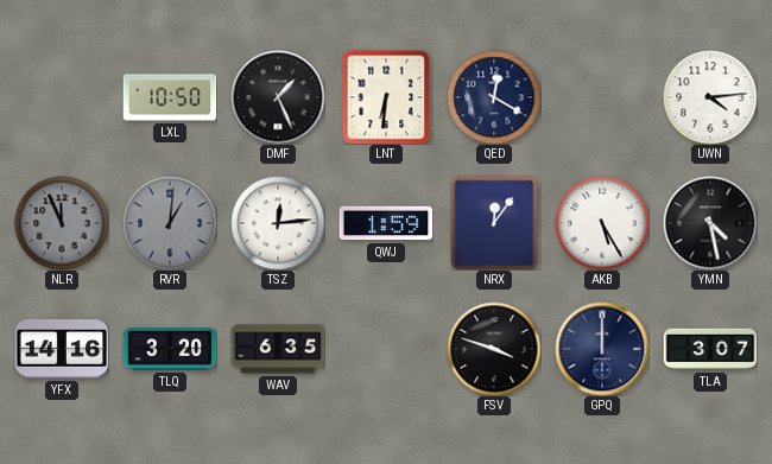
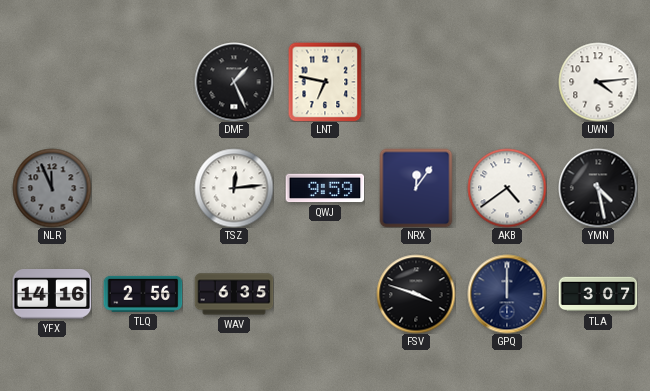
LXL: 10:50 -> none
LNT: 6:31 -> 6:47
QED: 12:20 -> none
RVR: 1:01 -> none
QWJ: 1:59 -> 9:59
AKB: 5:25 -> 4:39
TLQ: 3:20 -> 2:56
